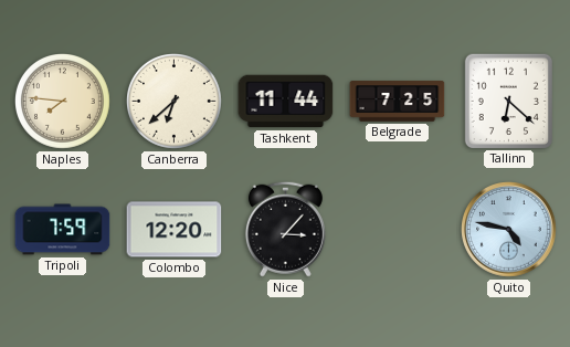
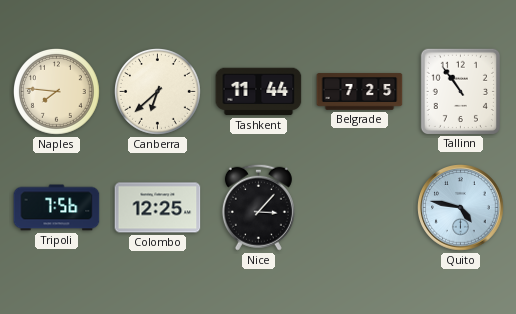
Tallinn: 6:22 -> 10:54
Tripoli: 7:59 -> 7:56
Colombo: 12:20 -> 12:25
